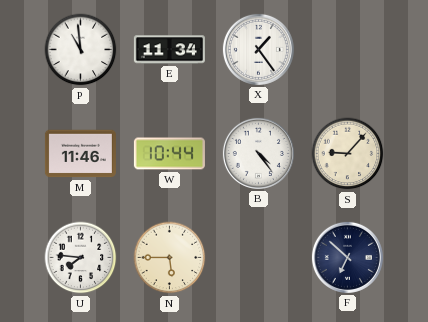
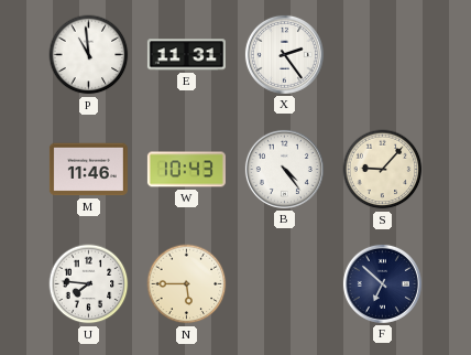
E: 11:34 -> 11:31
X: 1:24 -> 2:24
W: 10:44 -> 10:43
